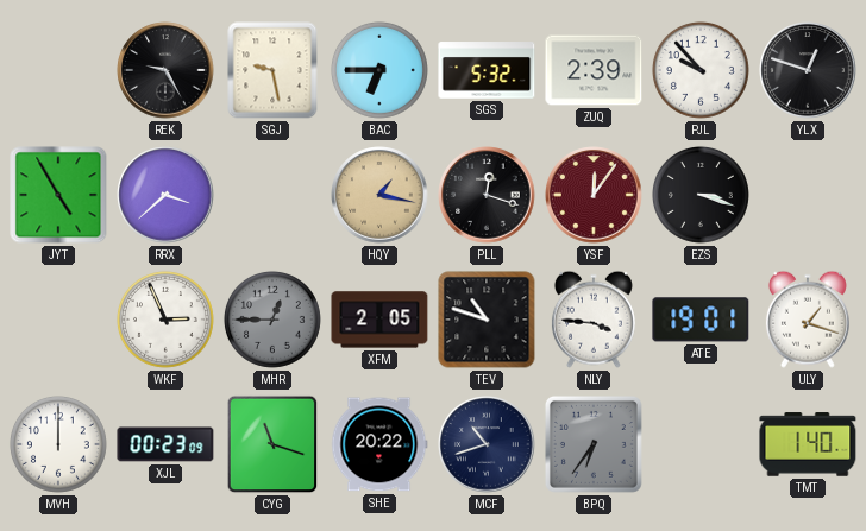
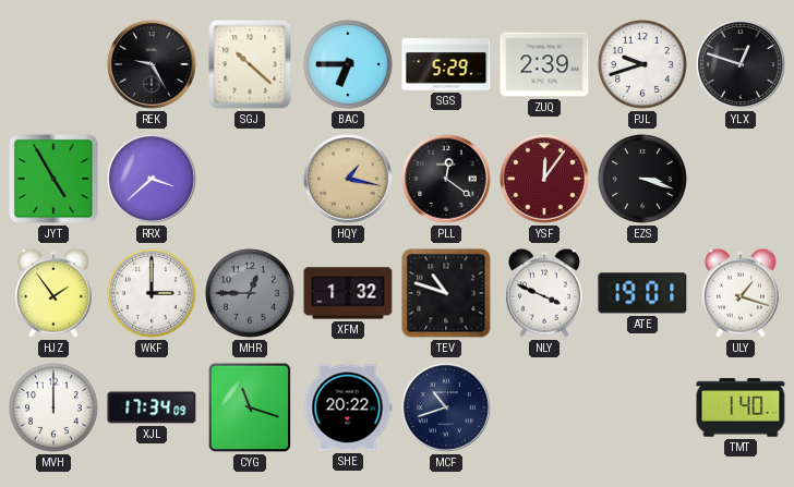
SGJ: 9:28 -> 10:22
SGS: 5:32 -> 5:29
PJL: 9:53 -> 9:42
PLL: 12:18 -> 12:21
HJZ: none -> 1:54
WKF: 2:56 -> 3:00
XFM: 2:05 -> 1:32
NLY: 3:46 -> 3:49
XJL: 00:23 -> 17:34
BPQ: 6:36 -> none
